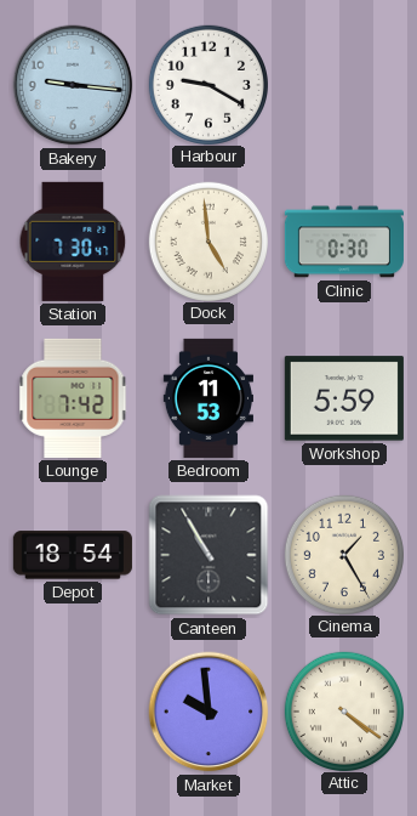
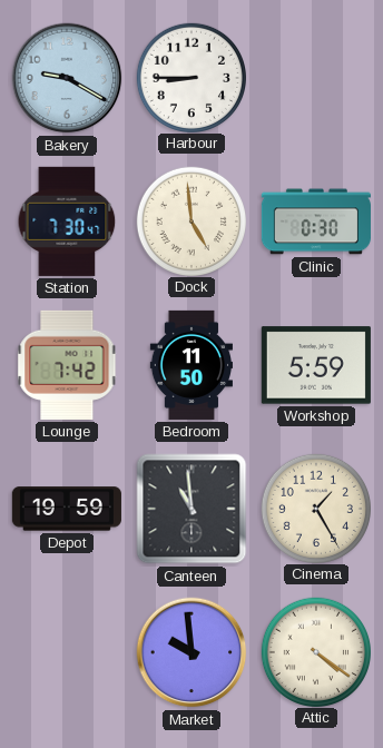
Bakery: 9:16 -> 9:20
Harbour: 9:20 -> 8:45
Bedroom: 11:53 -> 11:50
Depot: 18:54 -> 19:59
Canteen: 10:55 -> 10:59
